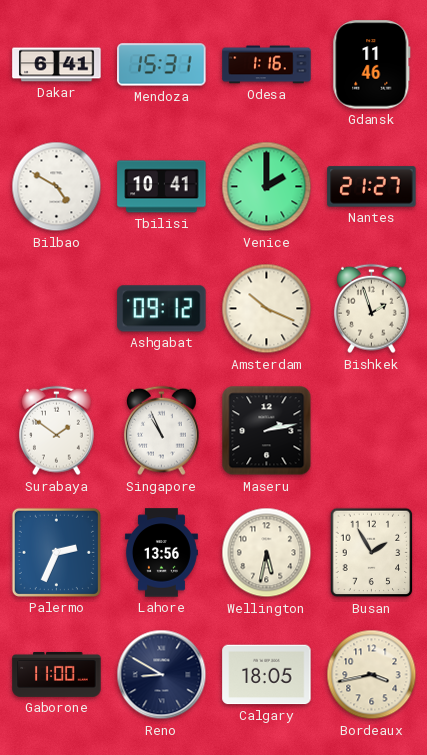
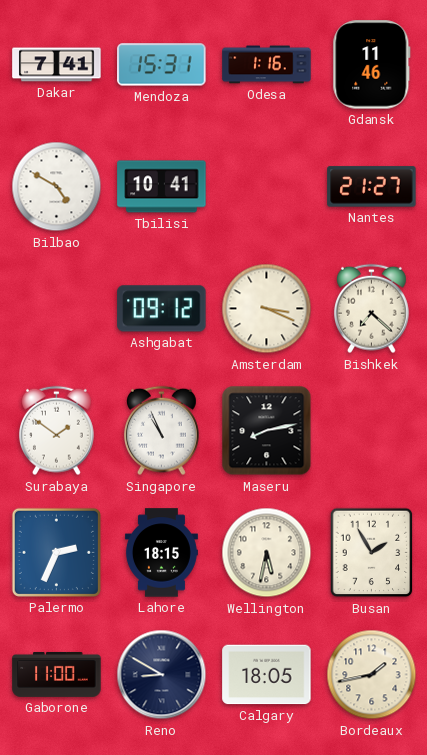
Dakar: 6:41 -> 7:41
Venice: 2:00 -> none
Amsterdam: 10:19 -> 3:19
Bishkek: 1:57 -> 7:22
Maseru: 2:13 -> 8:13
Lahore: 13:56 -> 18:15
Bordeaux: 3:43 -> 1:43
